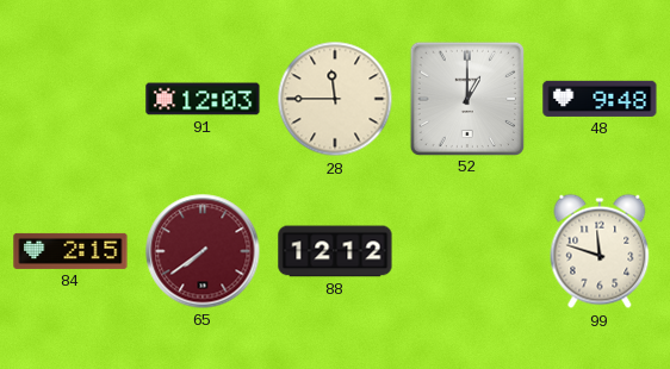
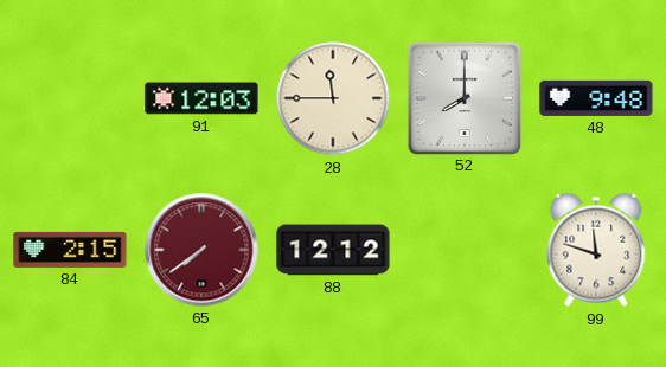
52: 1:00 -> 8:00
